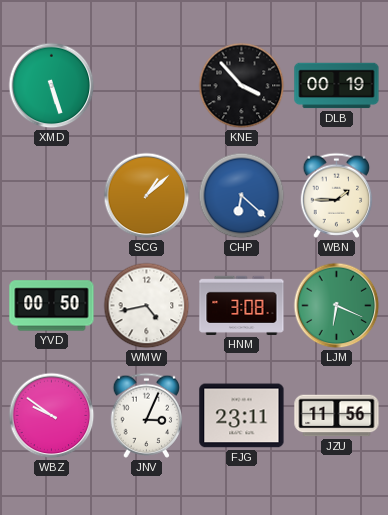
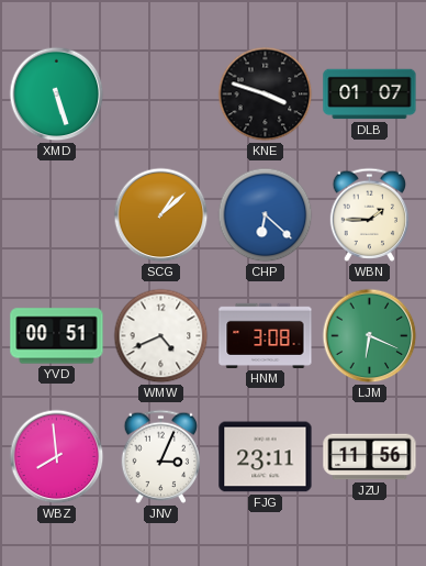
KNE: 3:53 -> 3:48
DLB: 00:19 -> 01:07
YVD: 00:50 -> 00:51
WMW: 4:43 -> 4:41
WBZ: 9:51 -> 7:59
